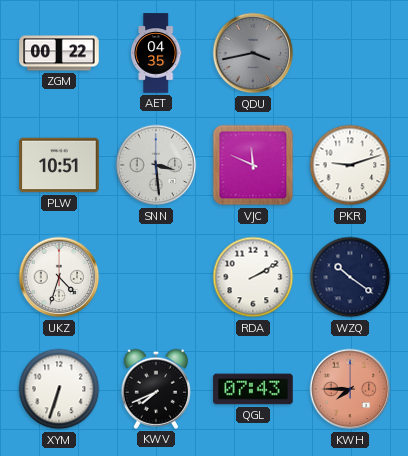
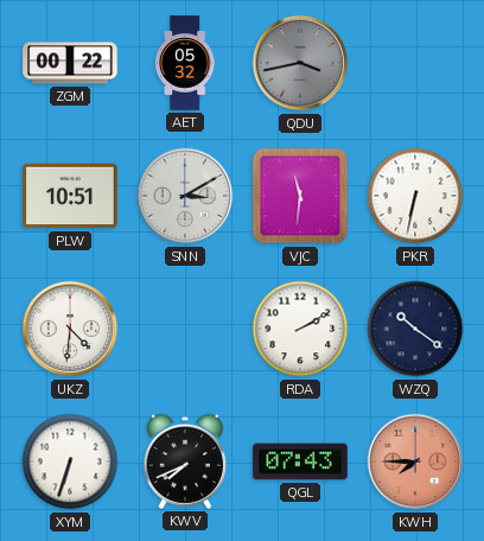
AET: 04:35 -> 05:32
SNN: 3:29 -> 3:10
VJC: 11:49 -> 11:31
PKR: 9:12 -> 6:32
UKZ: 4:33 -> 4:31
